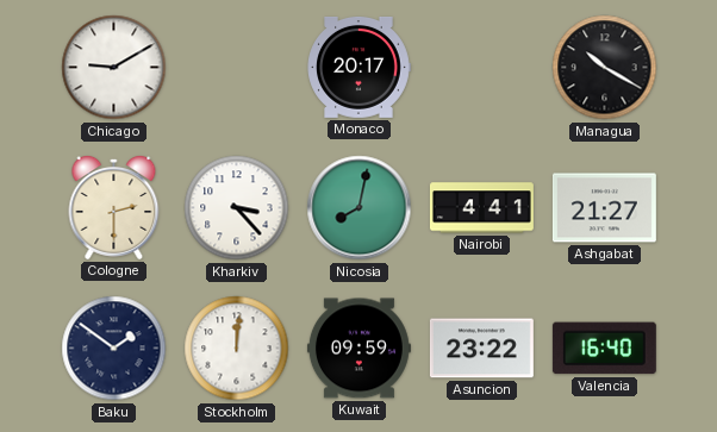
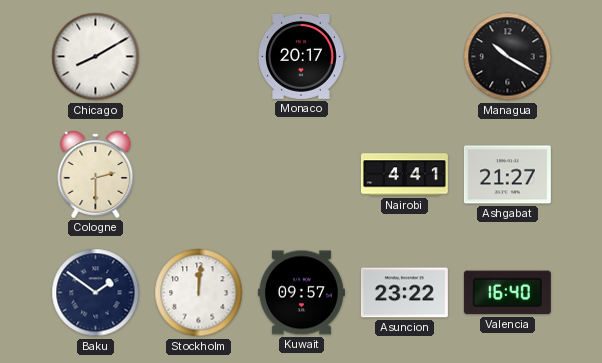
Chicago: 9:10 -> 8:10
Kharkiv: 3:23 -> none
Nicosia: 8:02 -> none
Kuwait: 09:59 -> 09:57
